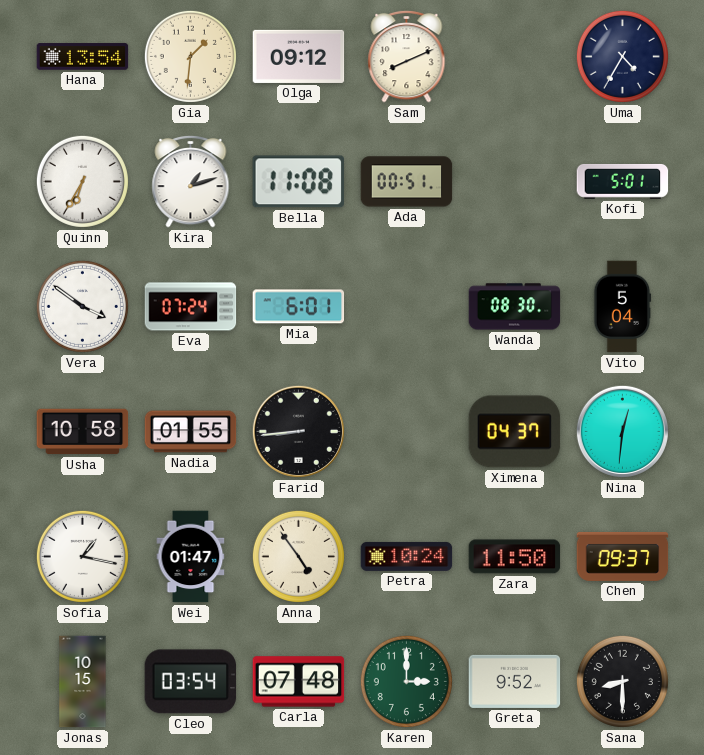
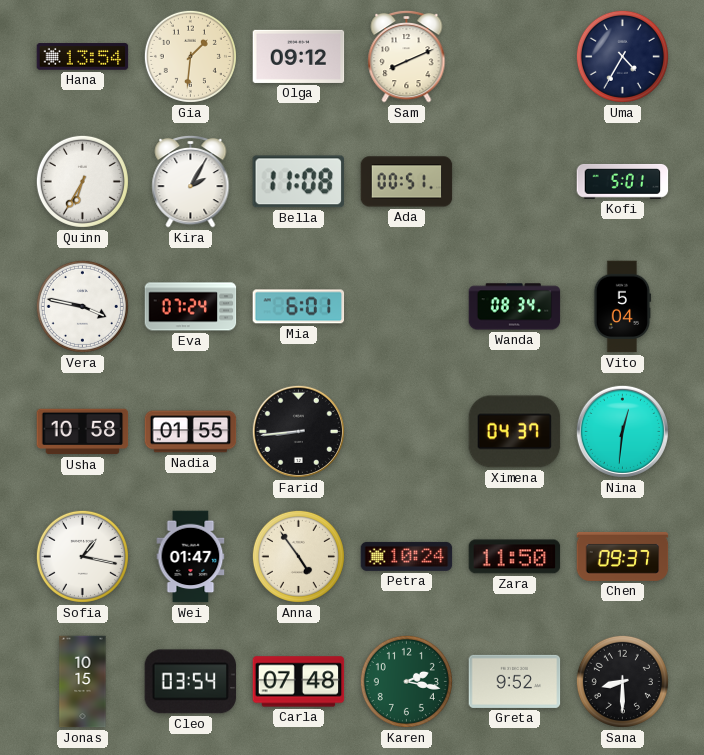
Kira: 1:12 -> 2:05
Vera: 3:51 -> 3:47
Wanda: 08:30 -> 08:34
Karen: 3:00 -> 2:17
